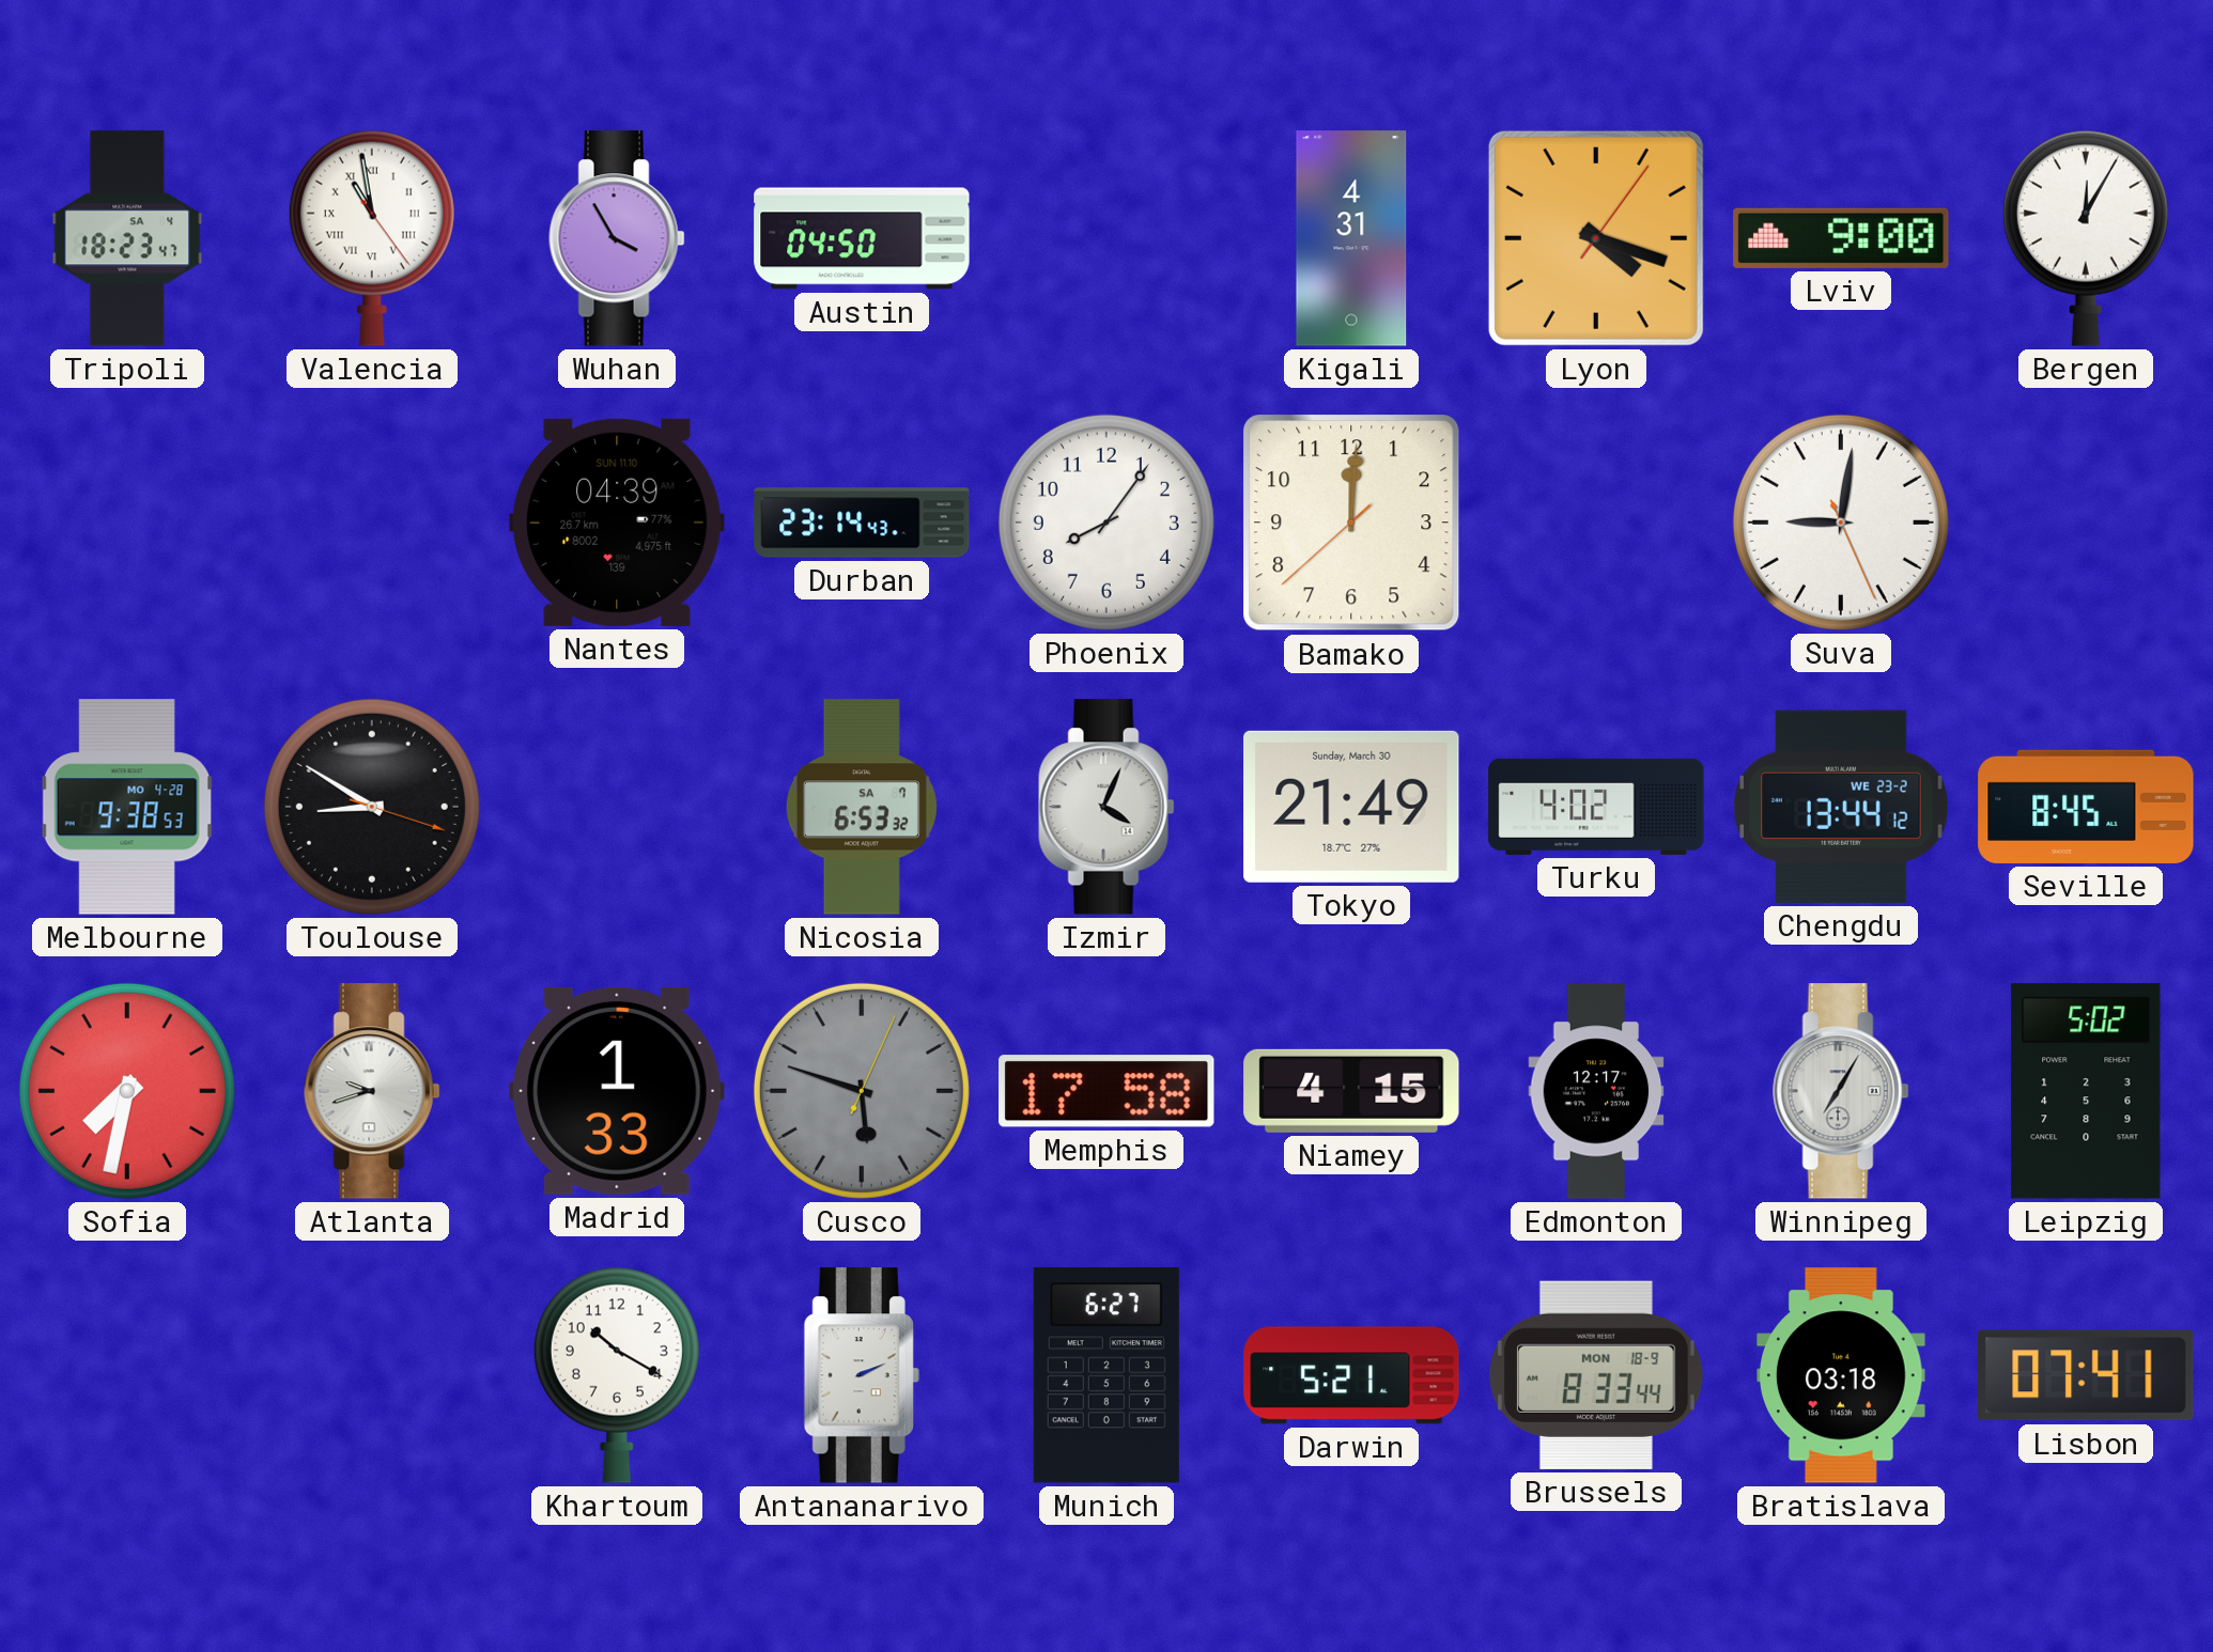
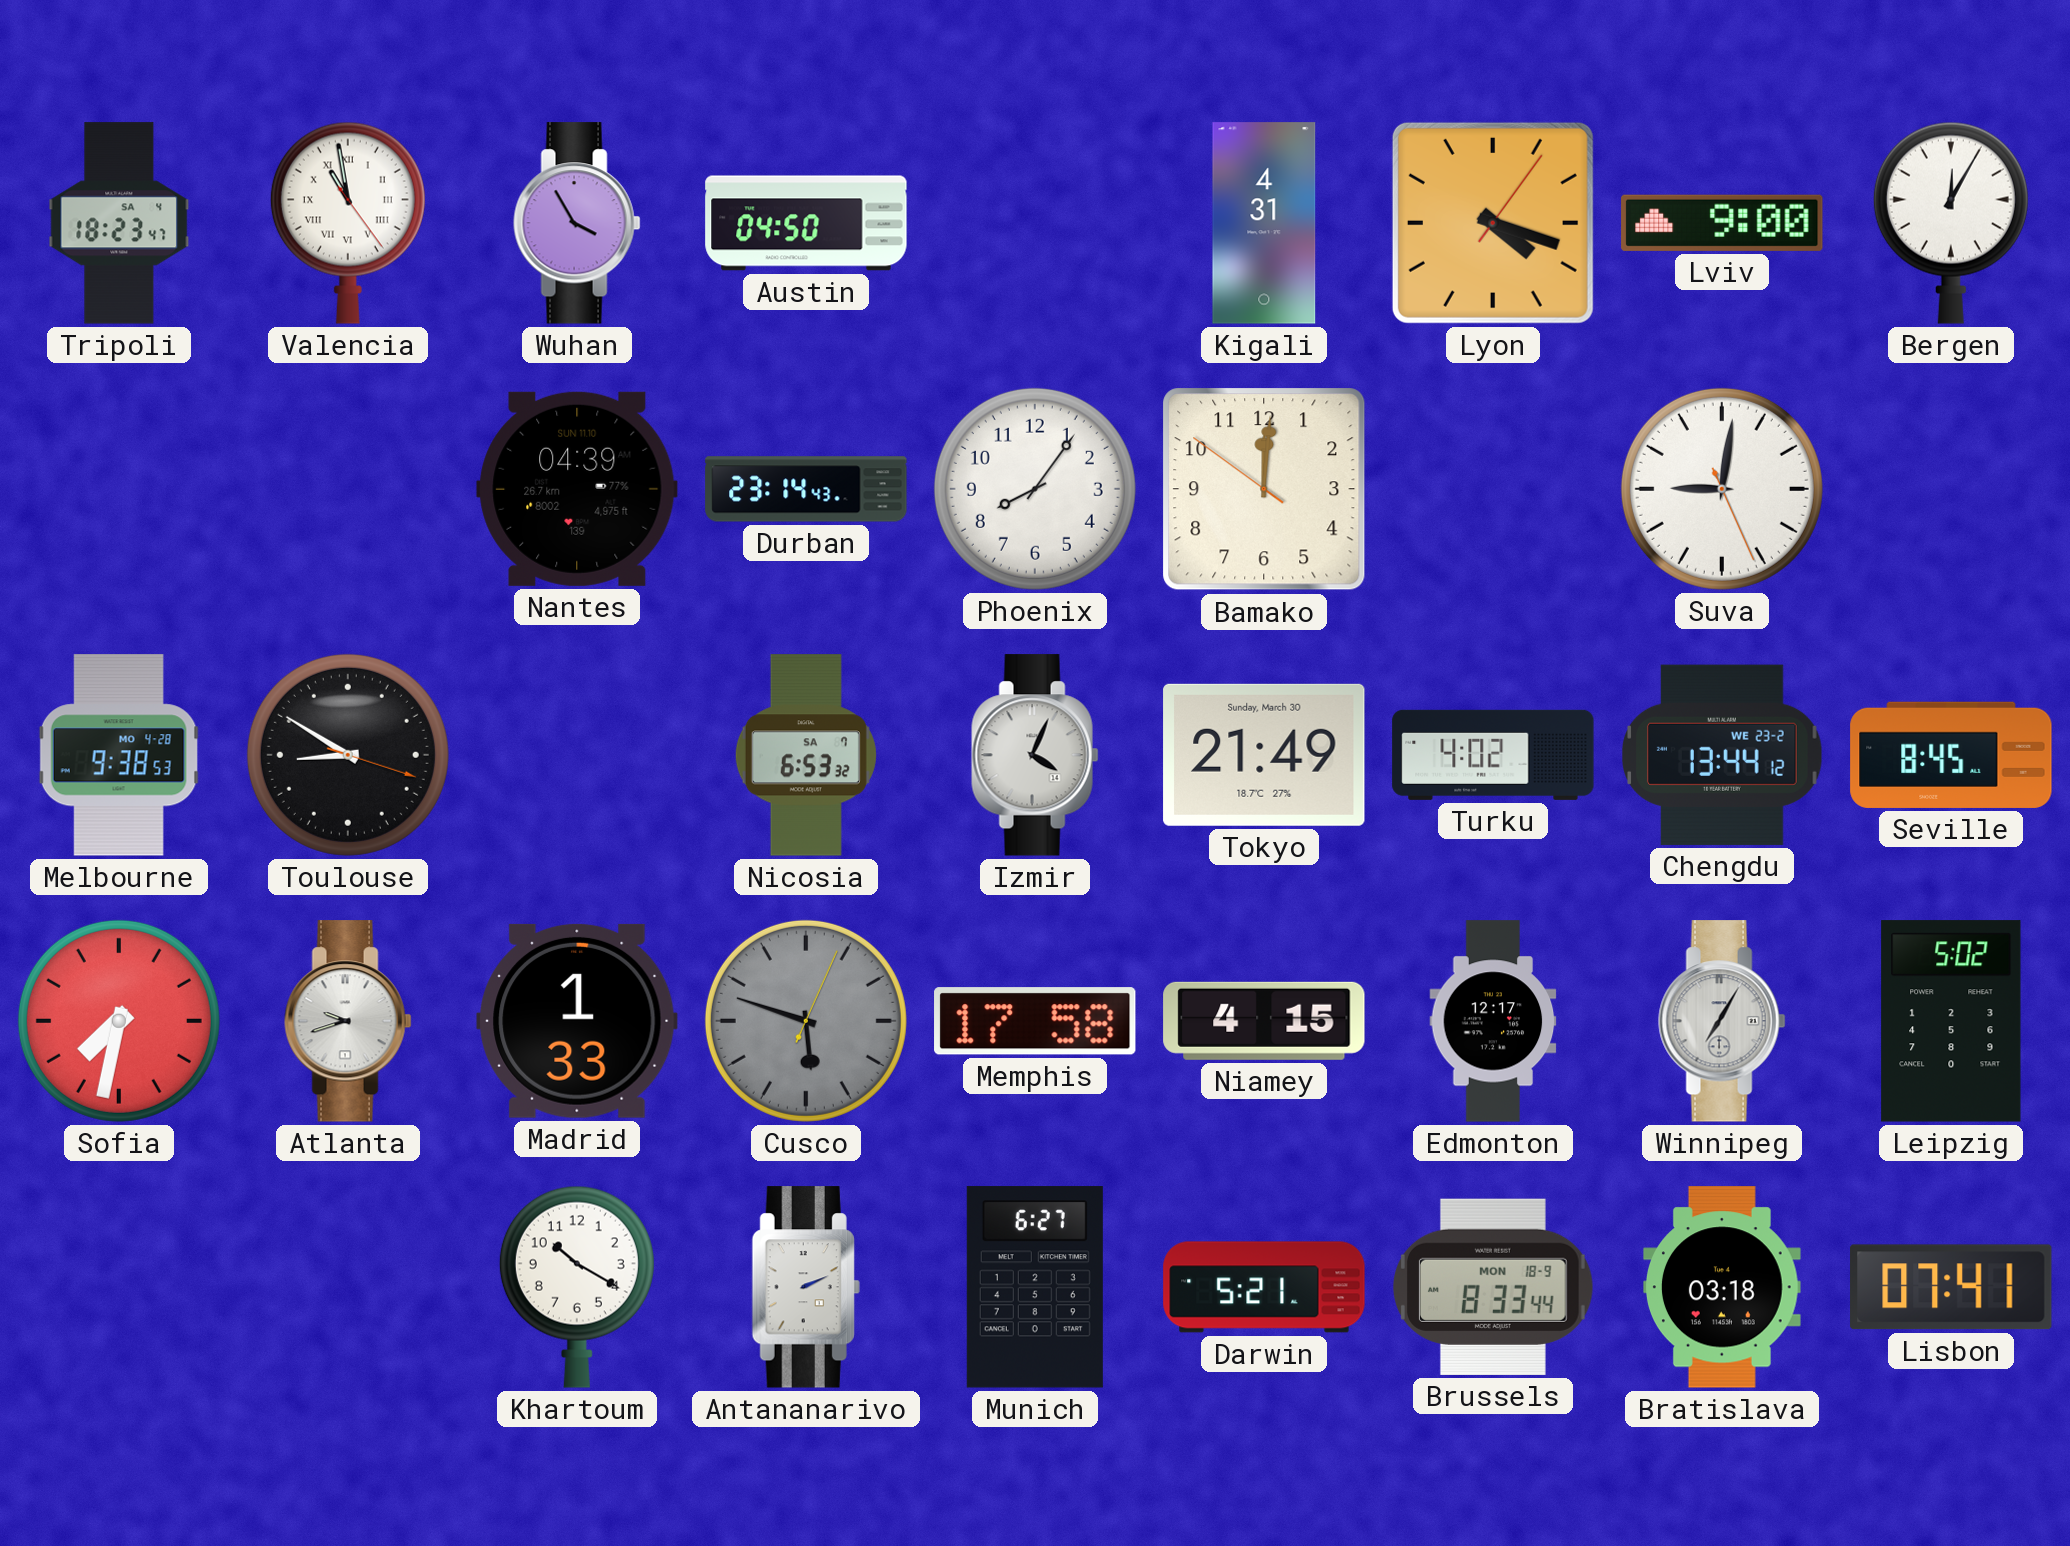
Bamako: 12:00:38 -> 12:00:51
